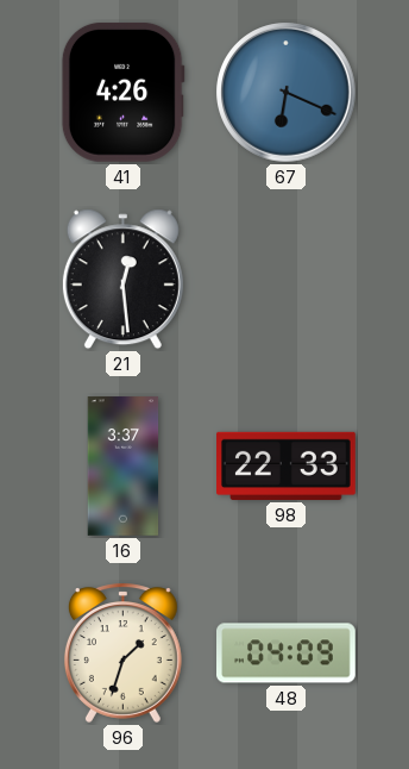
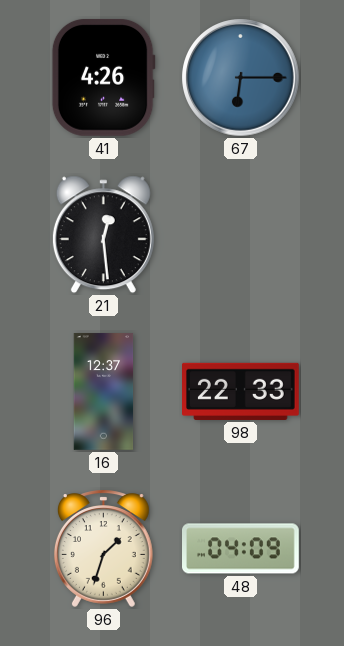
67: 6:19 -> 6:15
16: 3:37 -> 12:37
